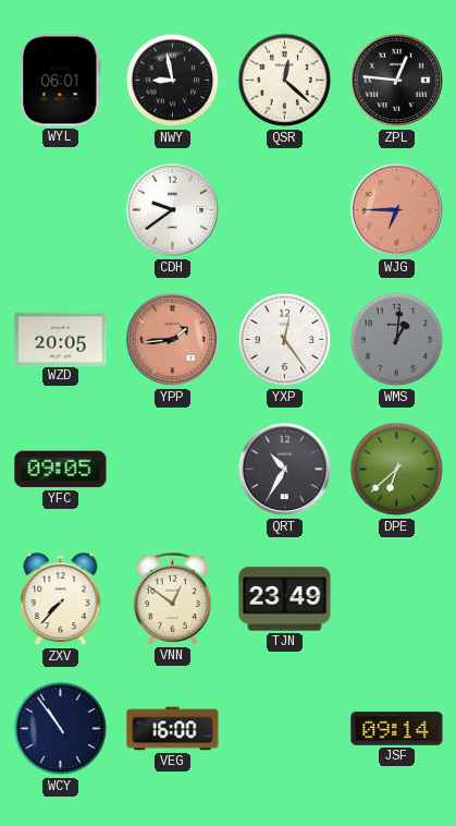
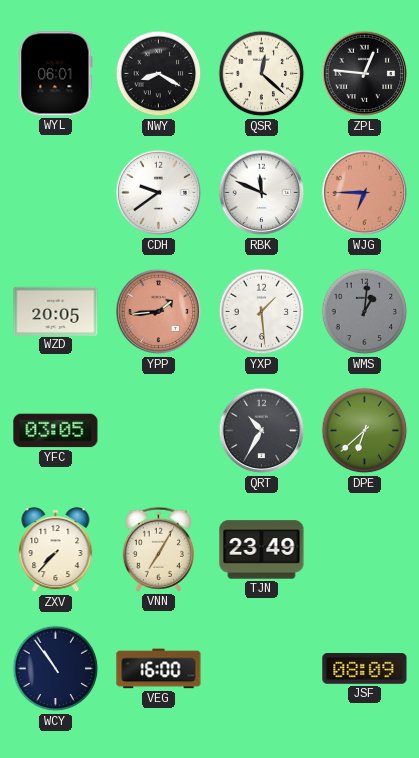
NWY: 8:58 -> 8:20
RBK: none -> 11:49
YXP: 12:24 -> 1:29
YFC: 09:05 -> 03:05
VNN: 12:51 -> 7:05
JSF: 09:14 -> 08:09
